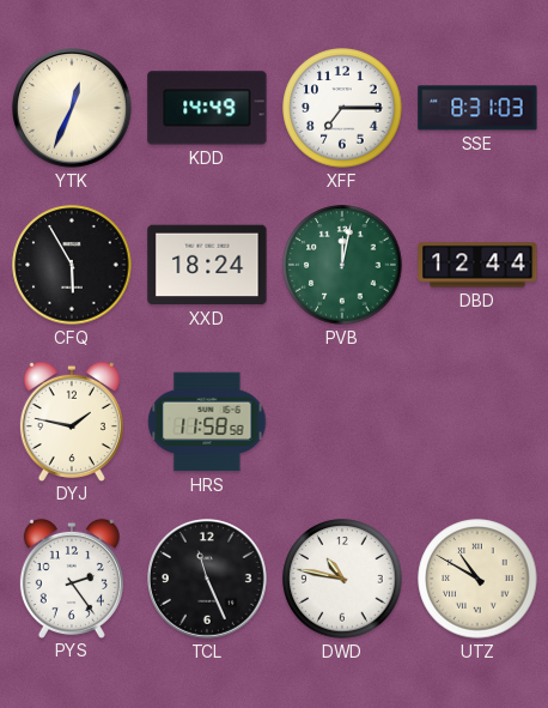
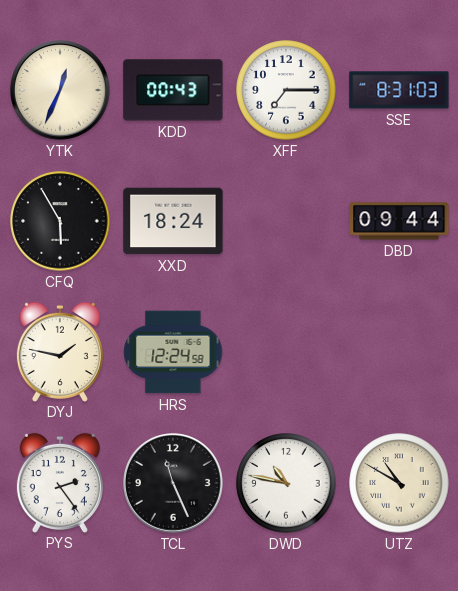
KDD: 14:49 -> 00:43
PVB: 12:02 -> none
DBD: 12:44 -> 09:44
HRS: 11:58 -> 12:24
